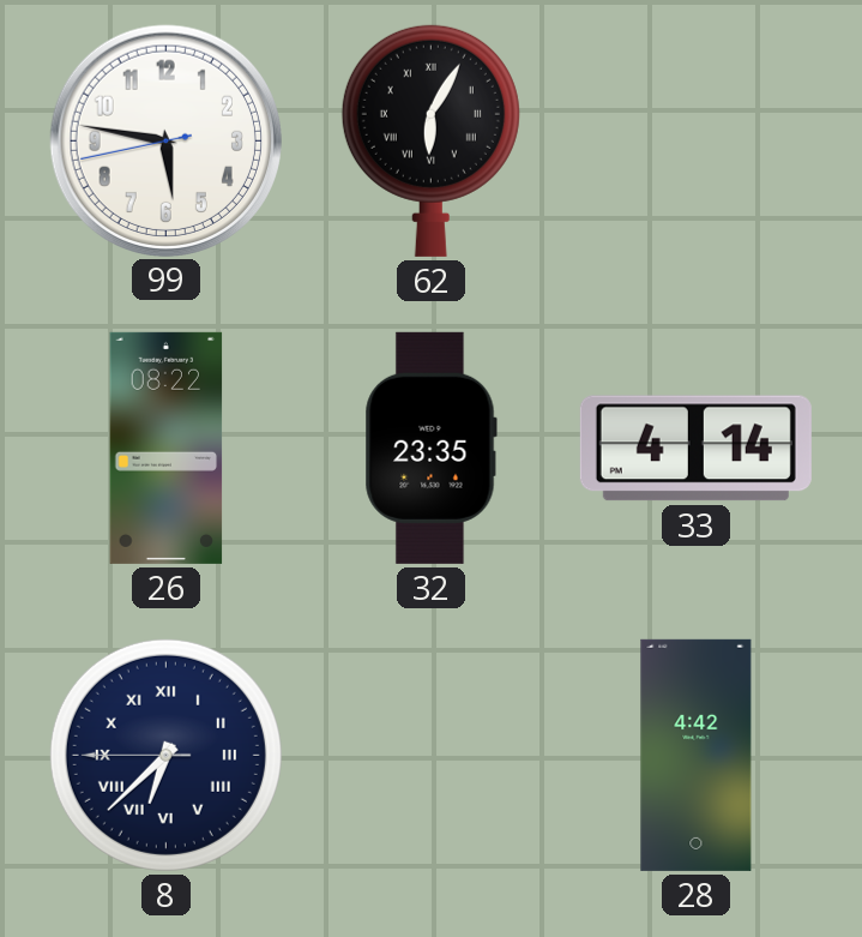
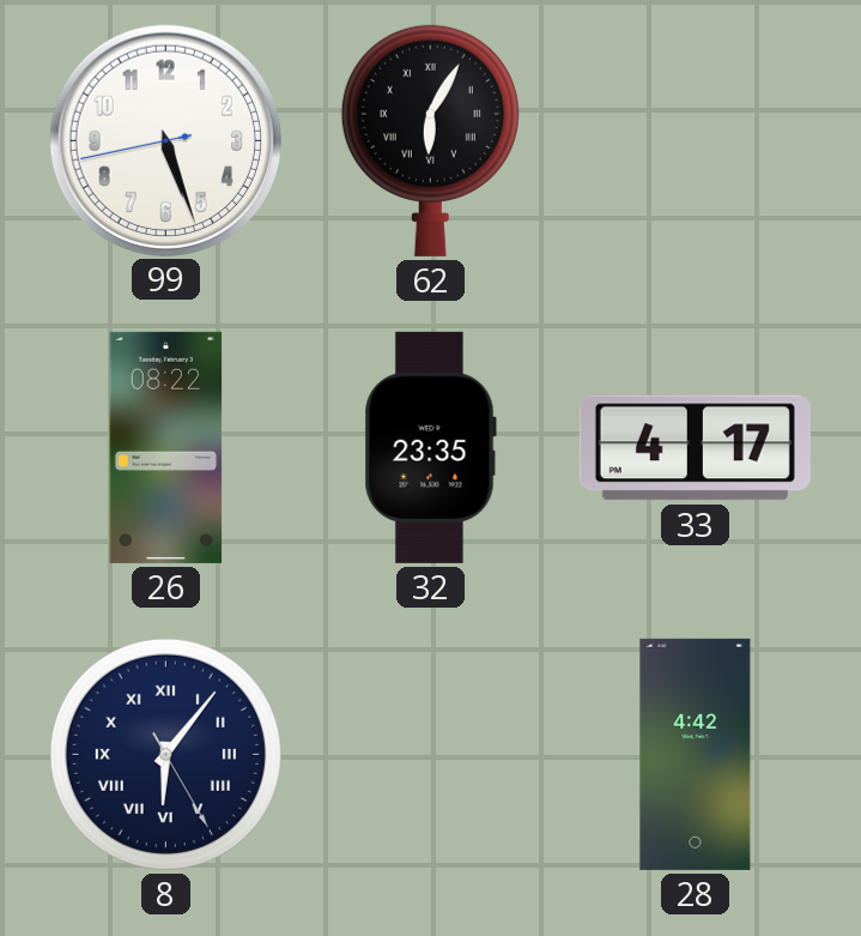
99: 5:46 -> 5:26
33: 4:14 -> 4:17
8: 6:37 -> 6:06
